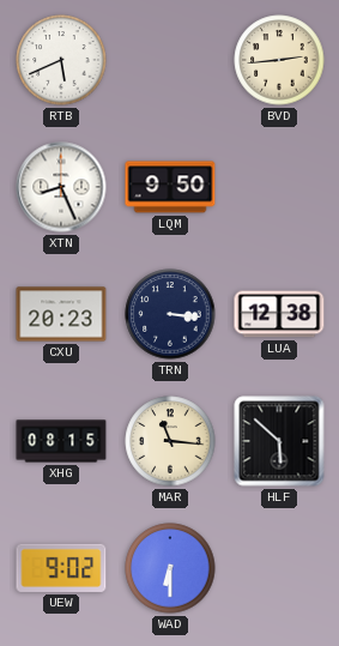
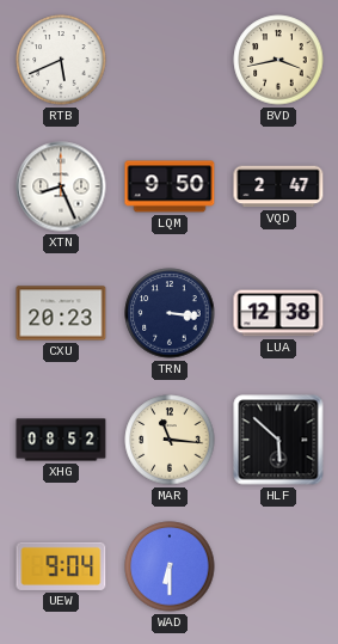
BVD: 2:44 -> 3:43
VQD: none -> 2:47
XHG: 08:15 -> 08:52
UEW: 9:02 -> 9:04
